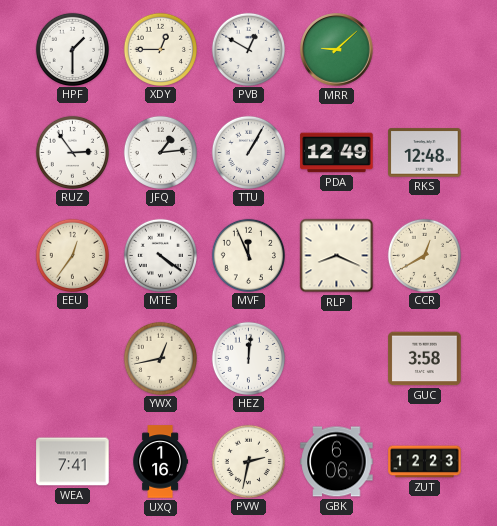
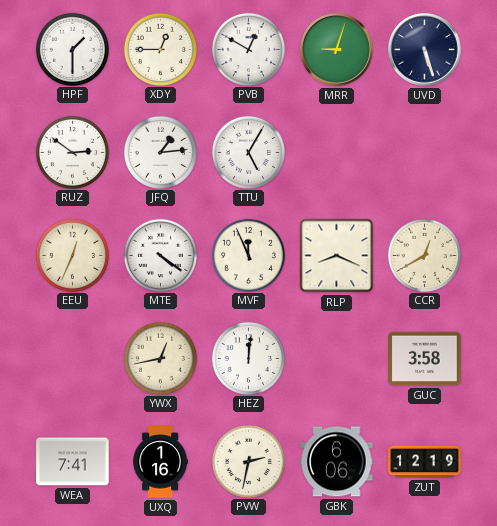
MRR: 9:08 -> 9:03
UVD: none -> 5:27
RUZ: 2:54 -> 2:51
TTU: 1:05 -> 5:05
PDA: 12:49 -> none
RKS: 12:48 -> none
EEU: 12:36 -> 12:34
ZUT: 12:23 -> 12:19
